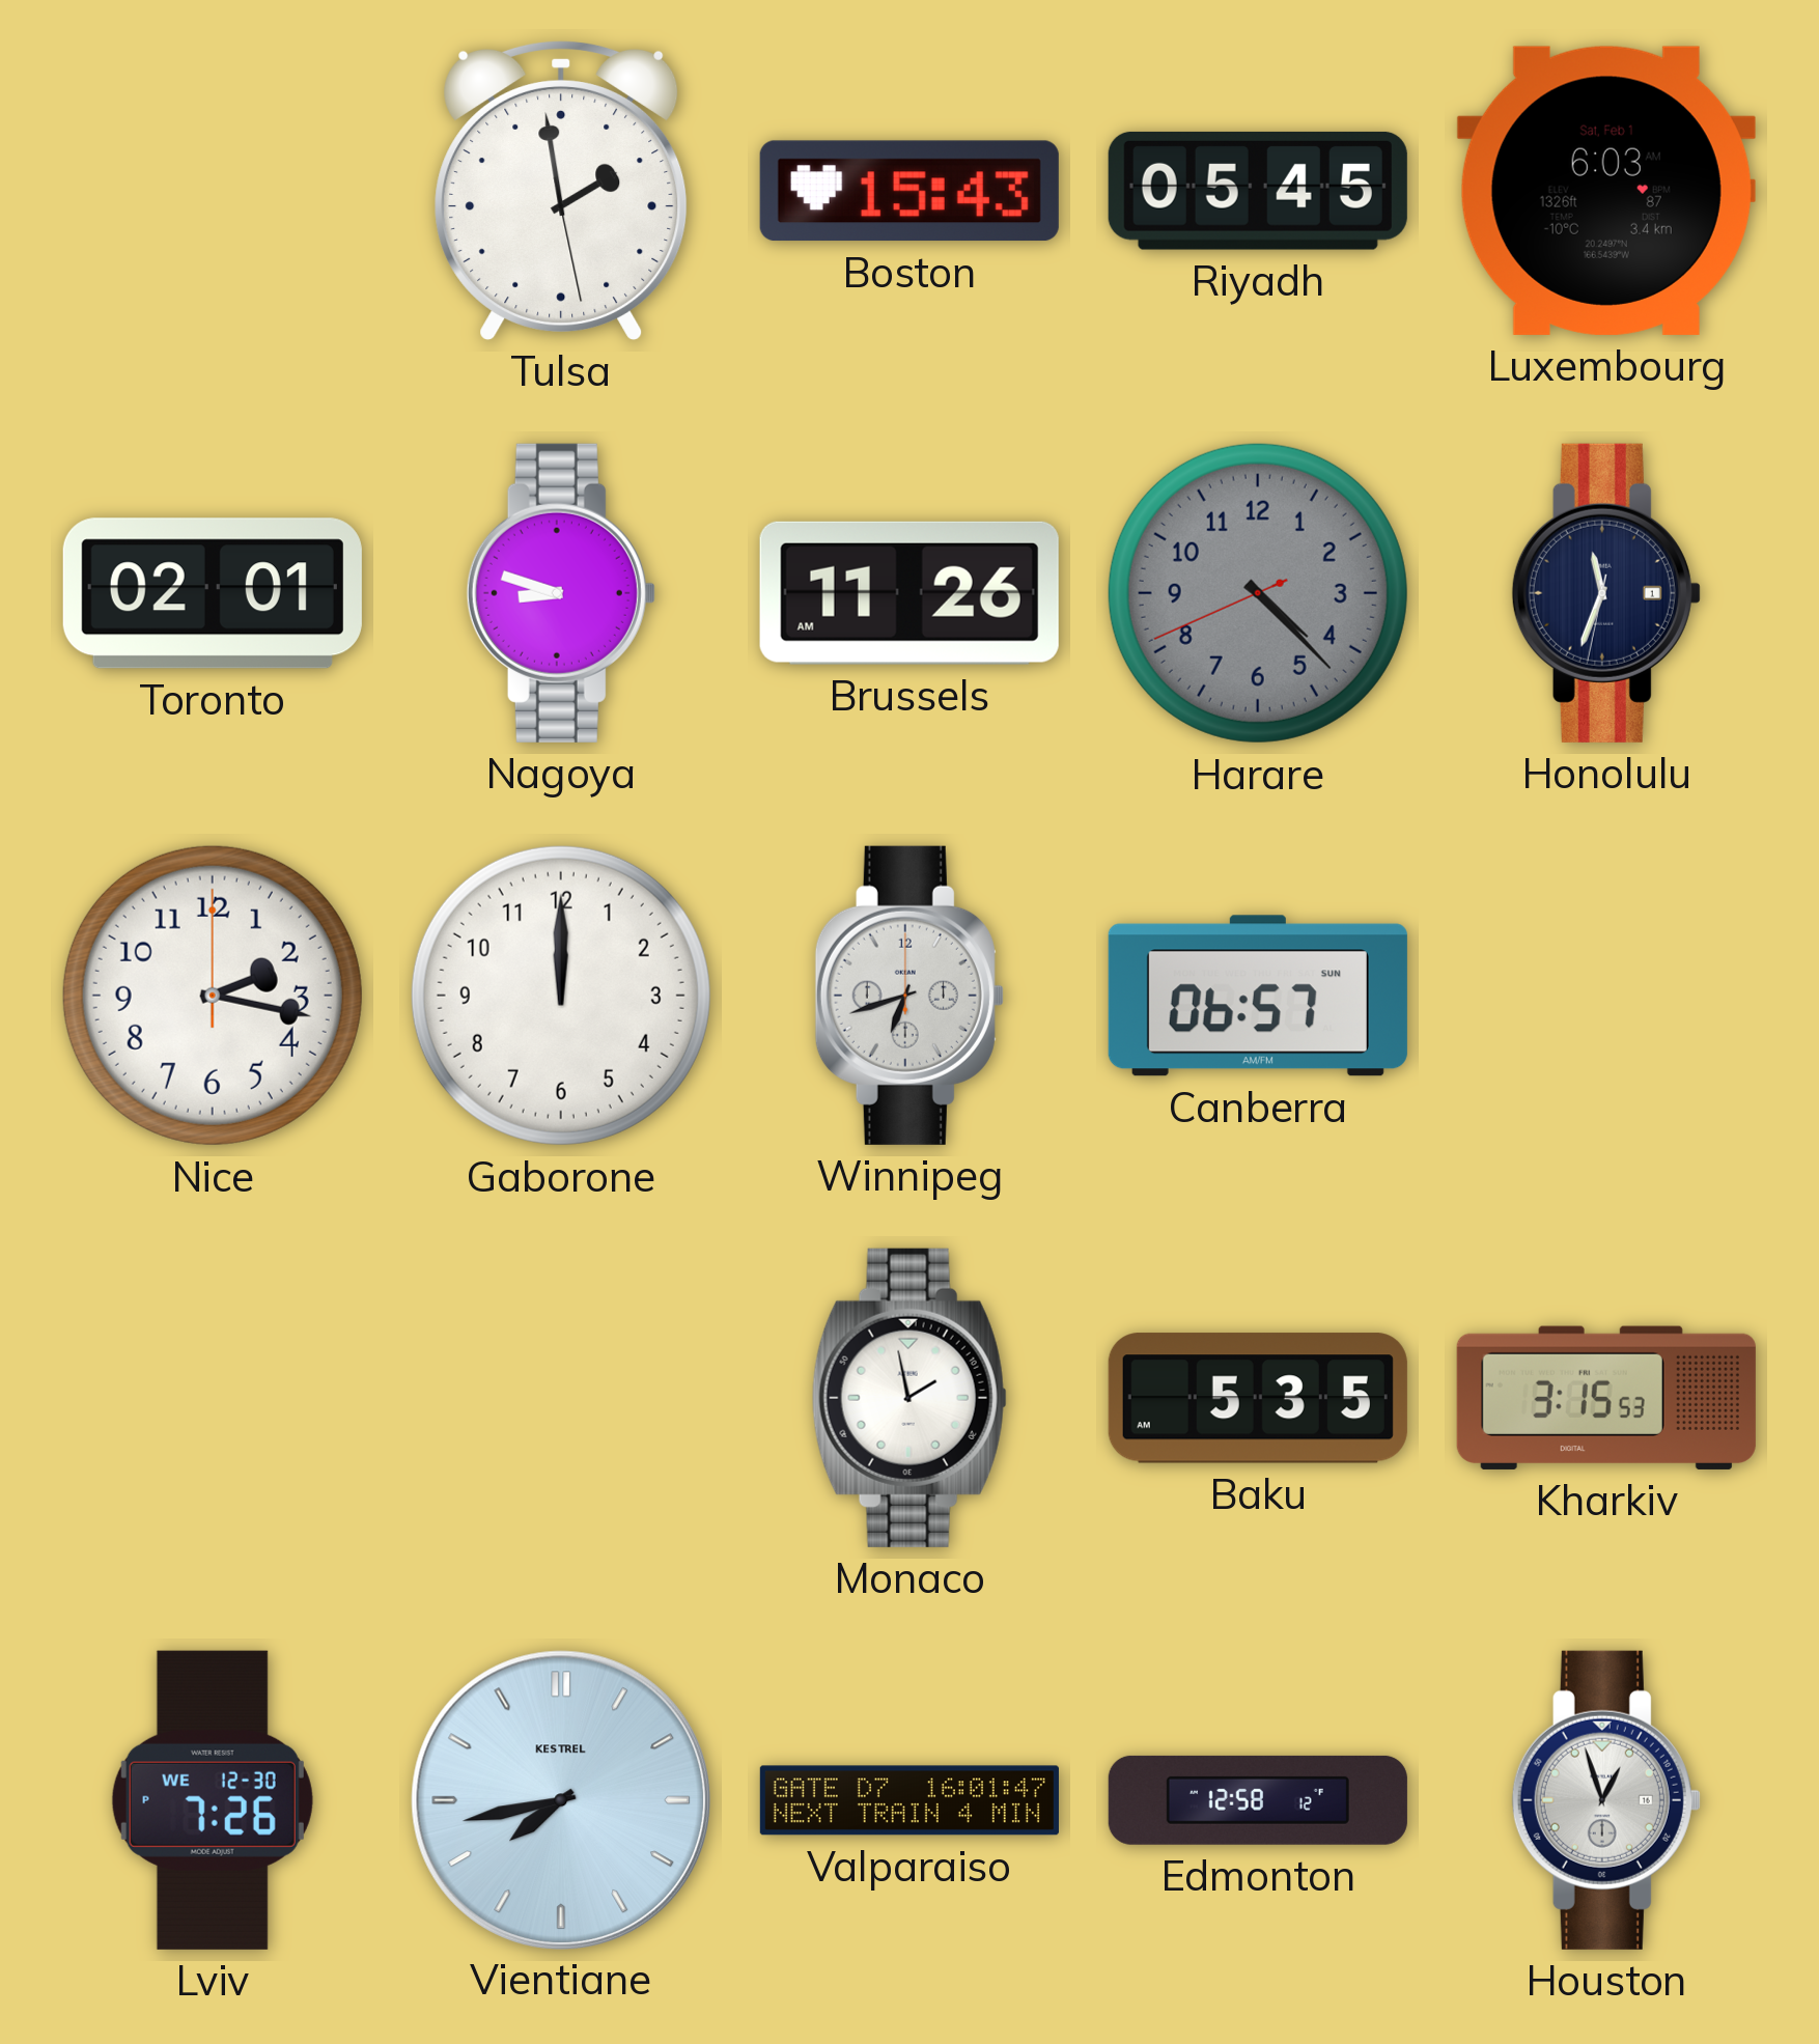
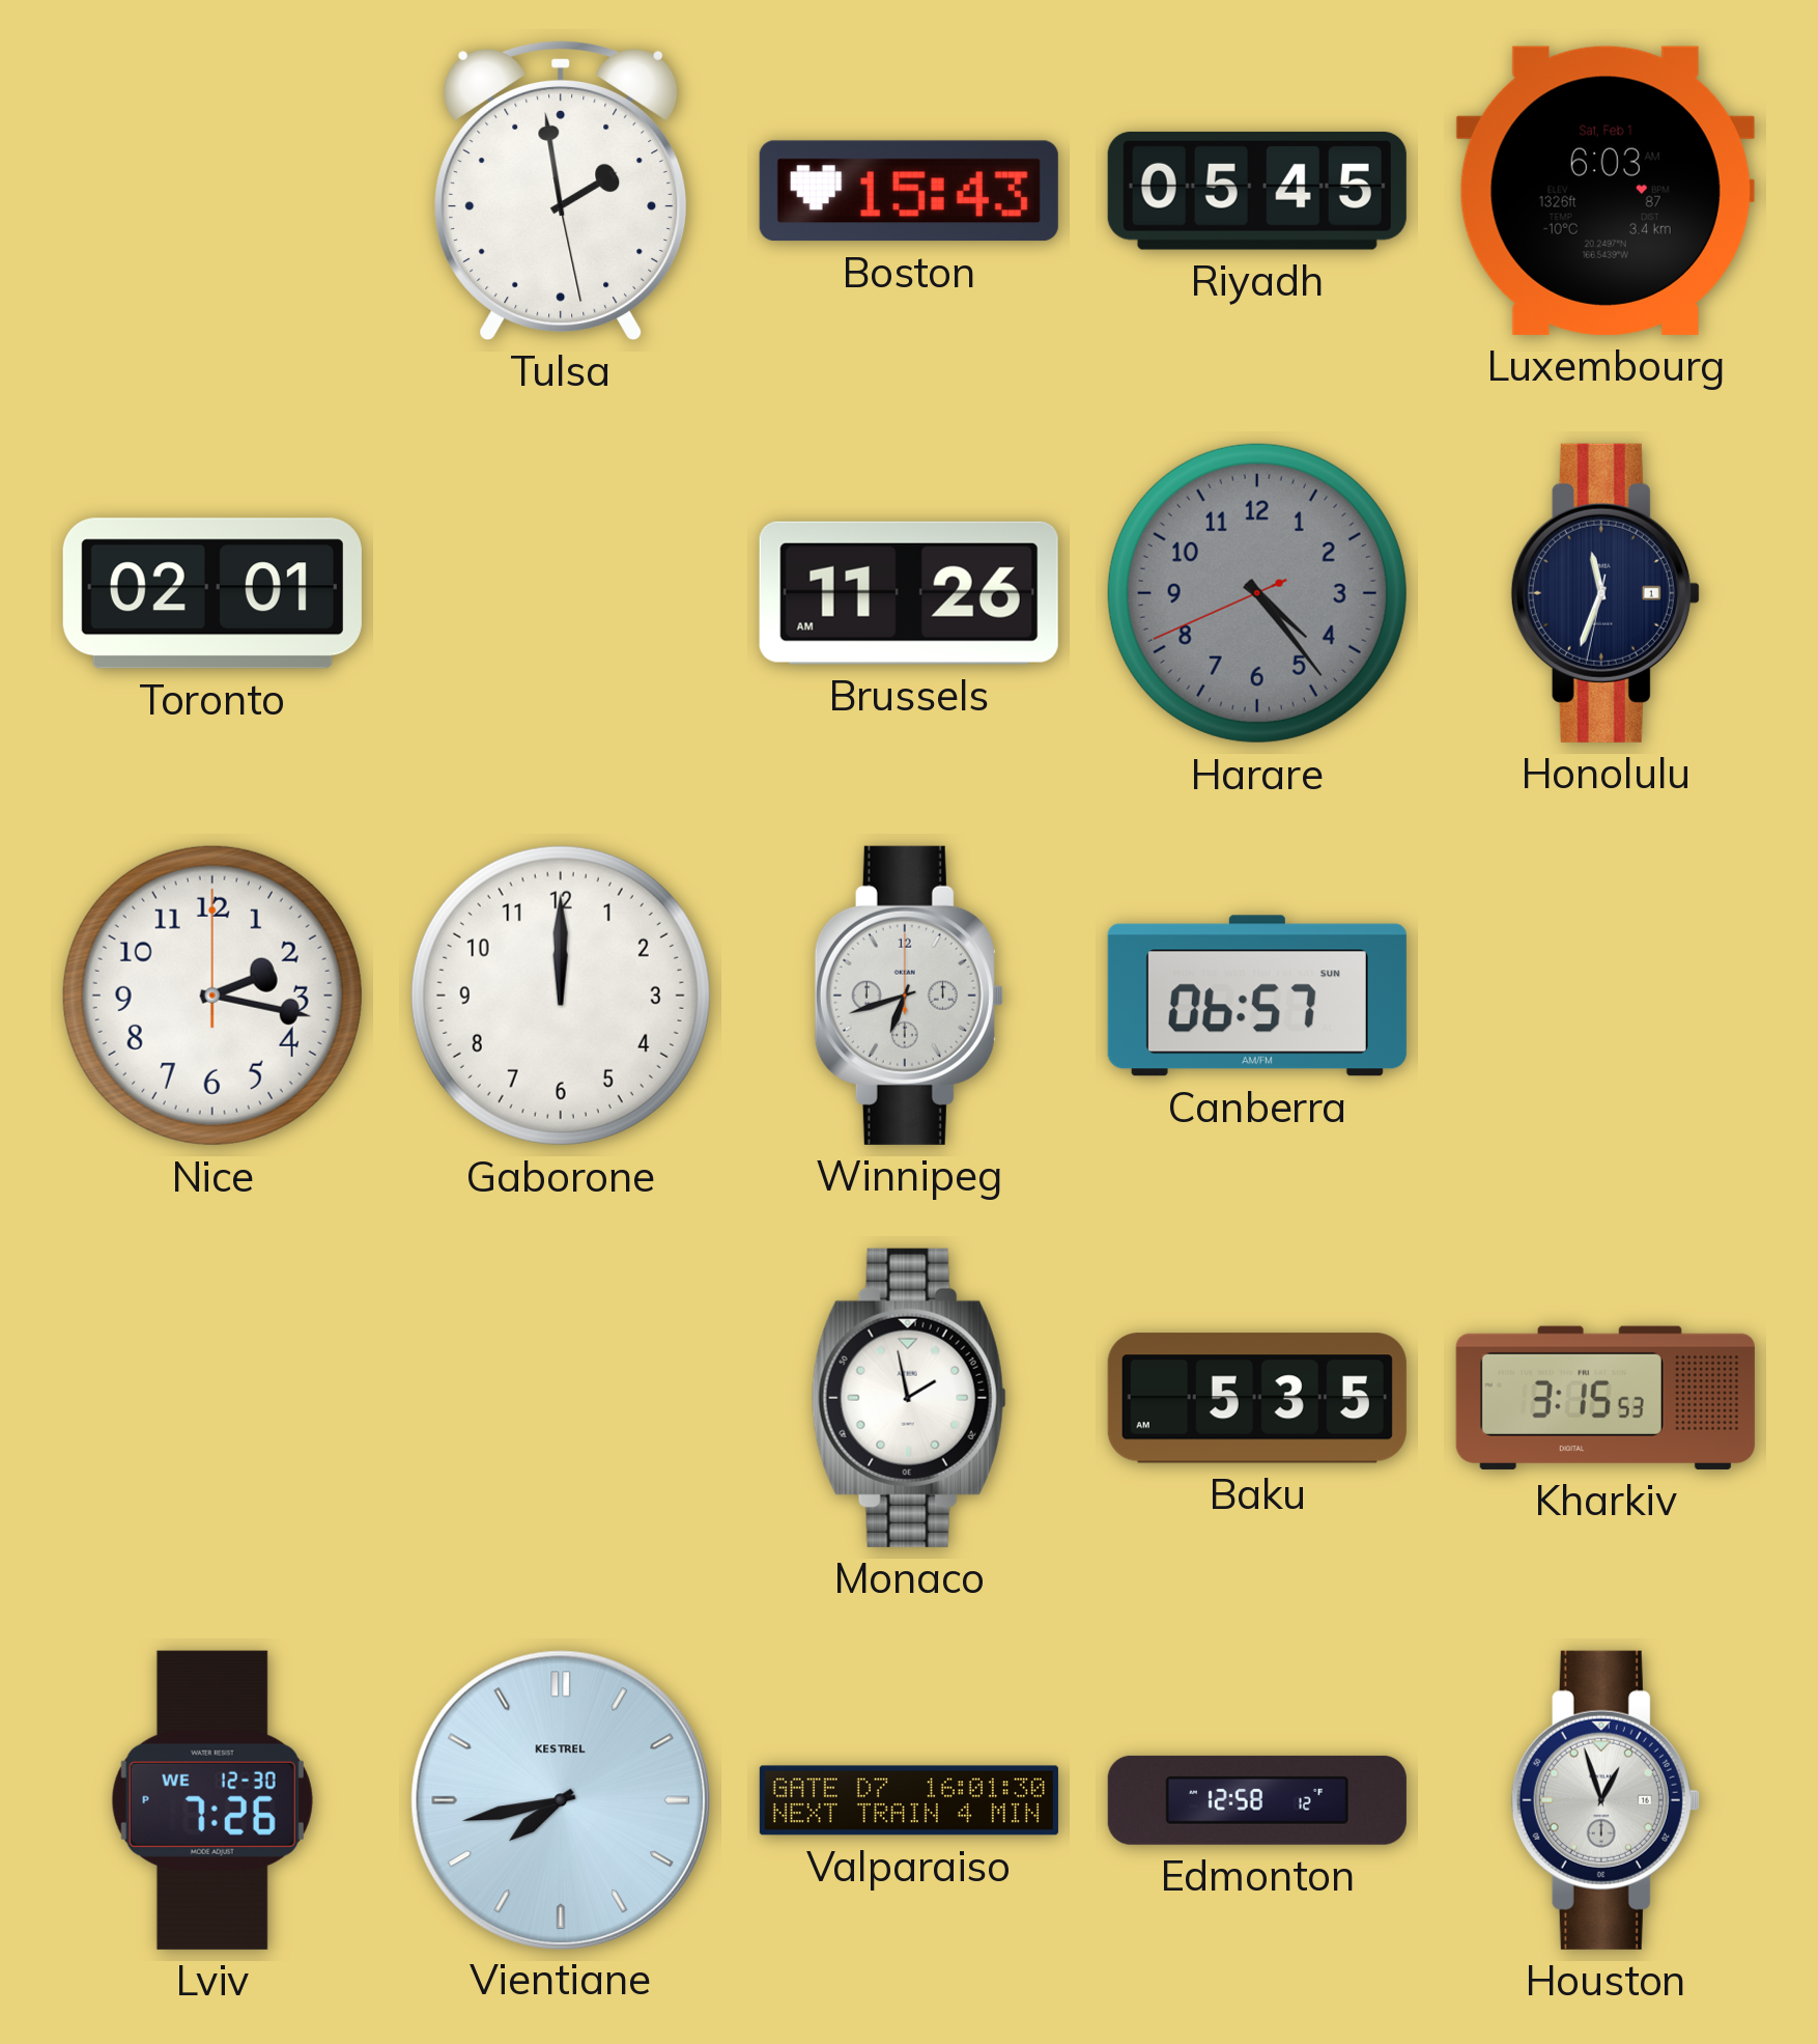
Nagoya: 8:48 -> none
Harare: 4:22 -> 4:23
Valparaiso: 16:01:47 -> 16:01:30
